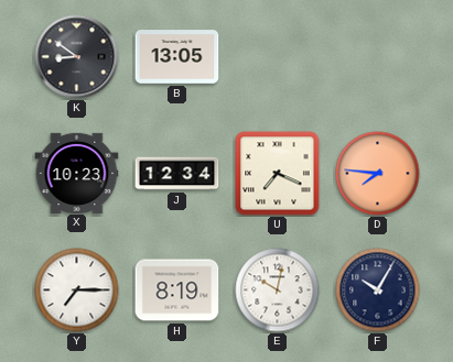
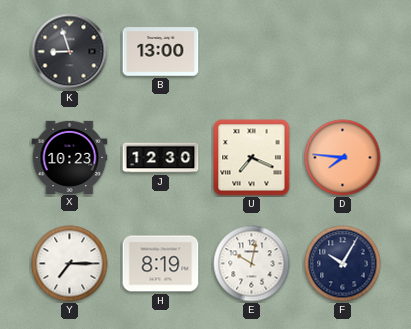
K: 8:51 -> 8:57
B: 13:05 -> 13:00
J: 12:34 -> 12:30
